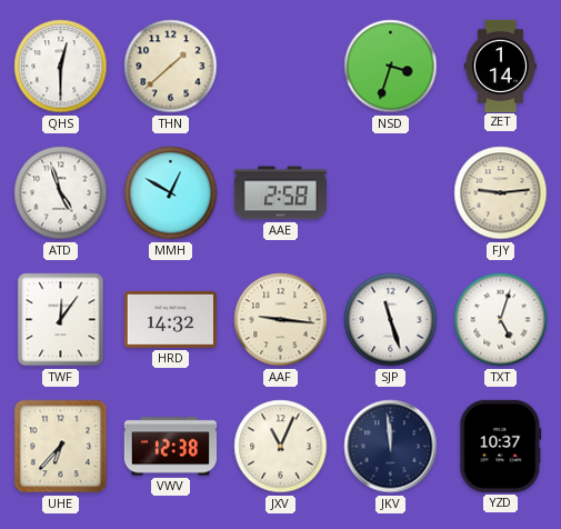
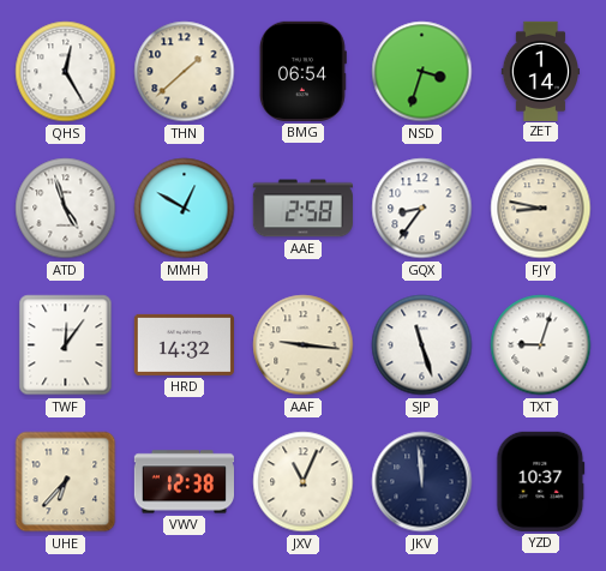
QHS: 12:30 -> 12:25
BMG: none -> 06:54
GQX: none -> 8:36
FJY: 9:14 -> 8:47
TXT: 5:03 -> 9:03
